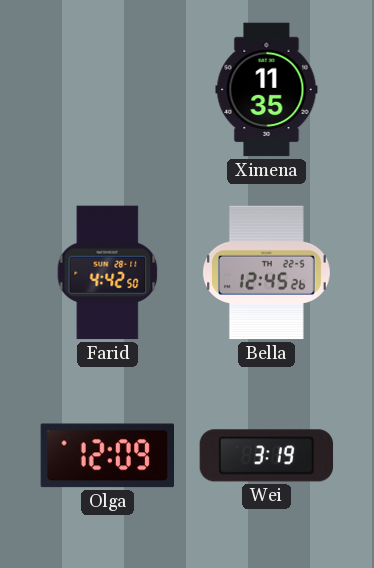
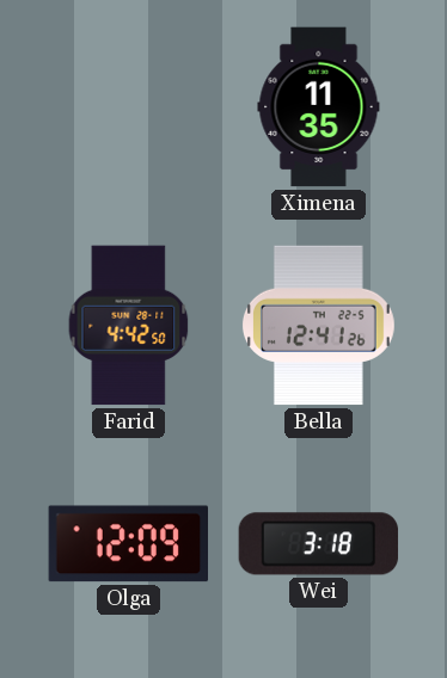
Bella: 12:45 -> 12:41
Wei: 3:19 -> 3:18
